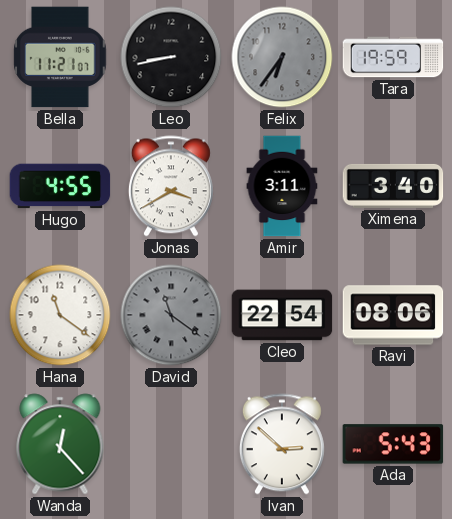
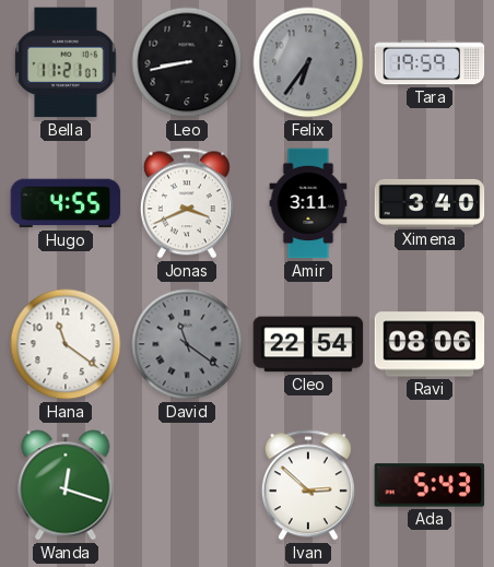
Jonas: 3:40 -> 3:41
Wanda: 12:23 -> 12:18
